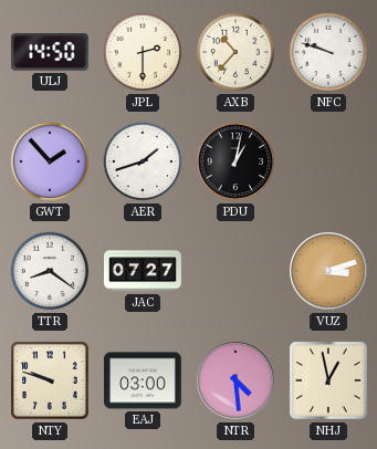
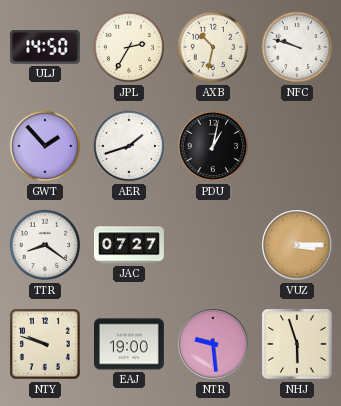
JPL: 2:30 -> 2:35
AXB: 10:37 -> 10:32
VUZ: 3:12 -> 3:15
EAJ: 03:00 -> 19:00
NTR: 4:29 -> 9:29
NHJ: 12:58 -> 5:57
